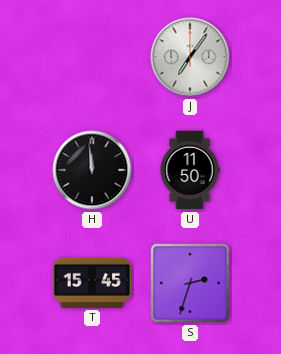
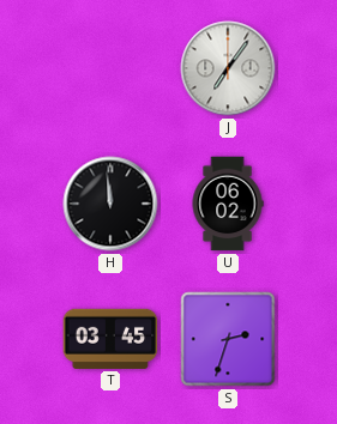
U: 11:50 -> 06:02
T: 15:45 -> 03:45
